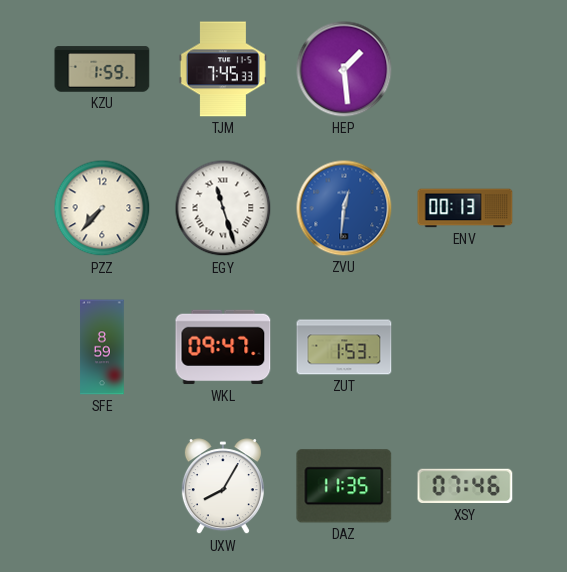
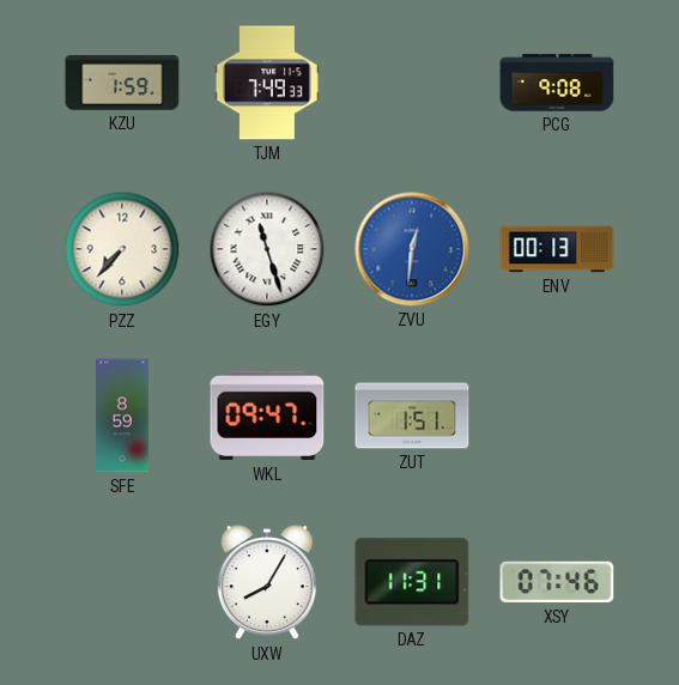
TJM: 7:45 -> 7:49
HEP: 1:29 -> none
PCG: none -> 9:08
ZUT: 1:53 -> 1:51
DAZ: 11:35 -> 11:31
